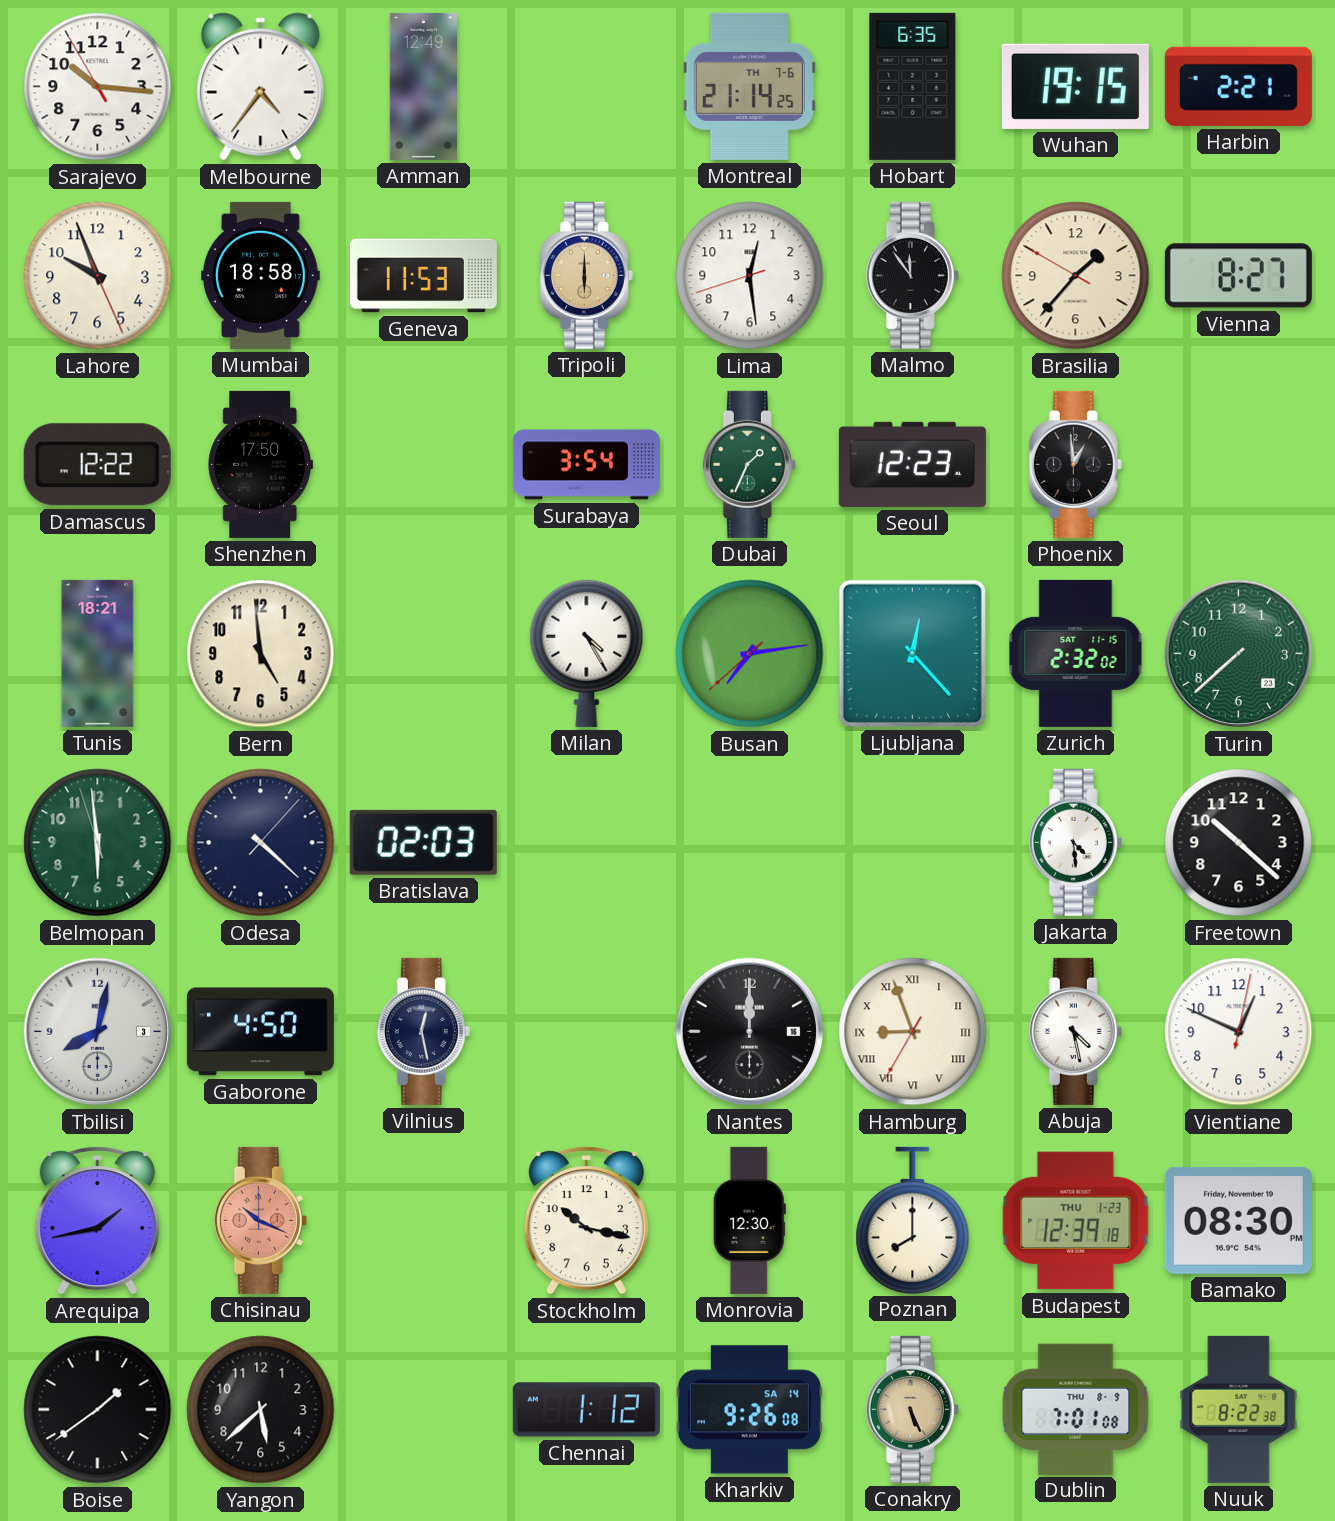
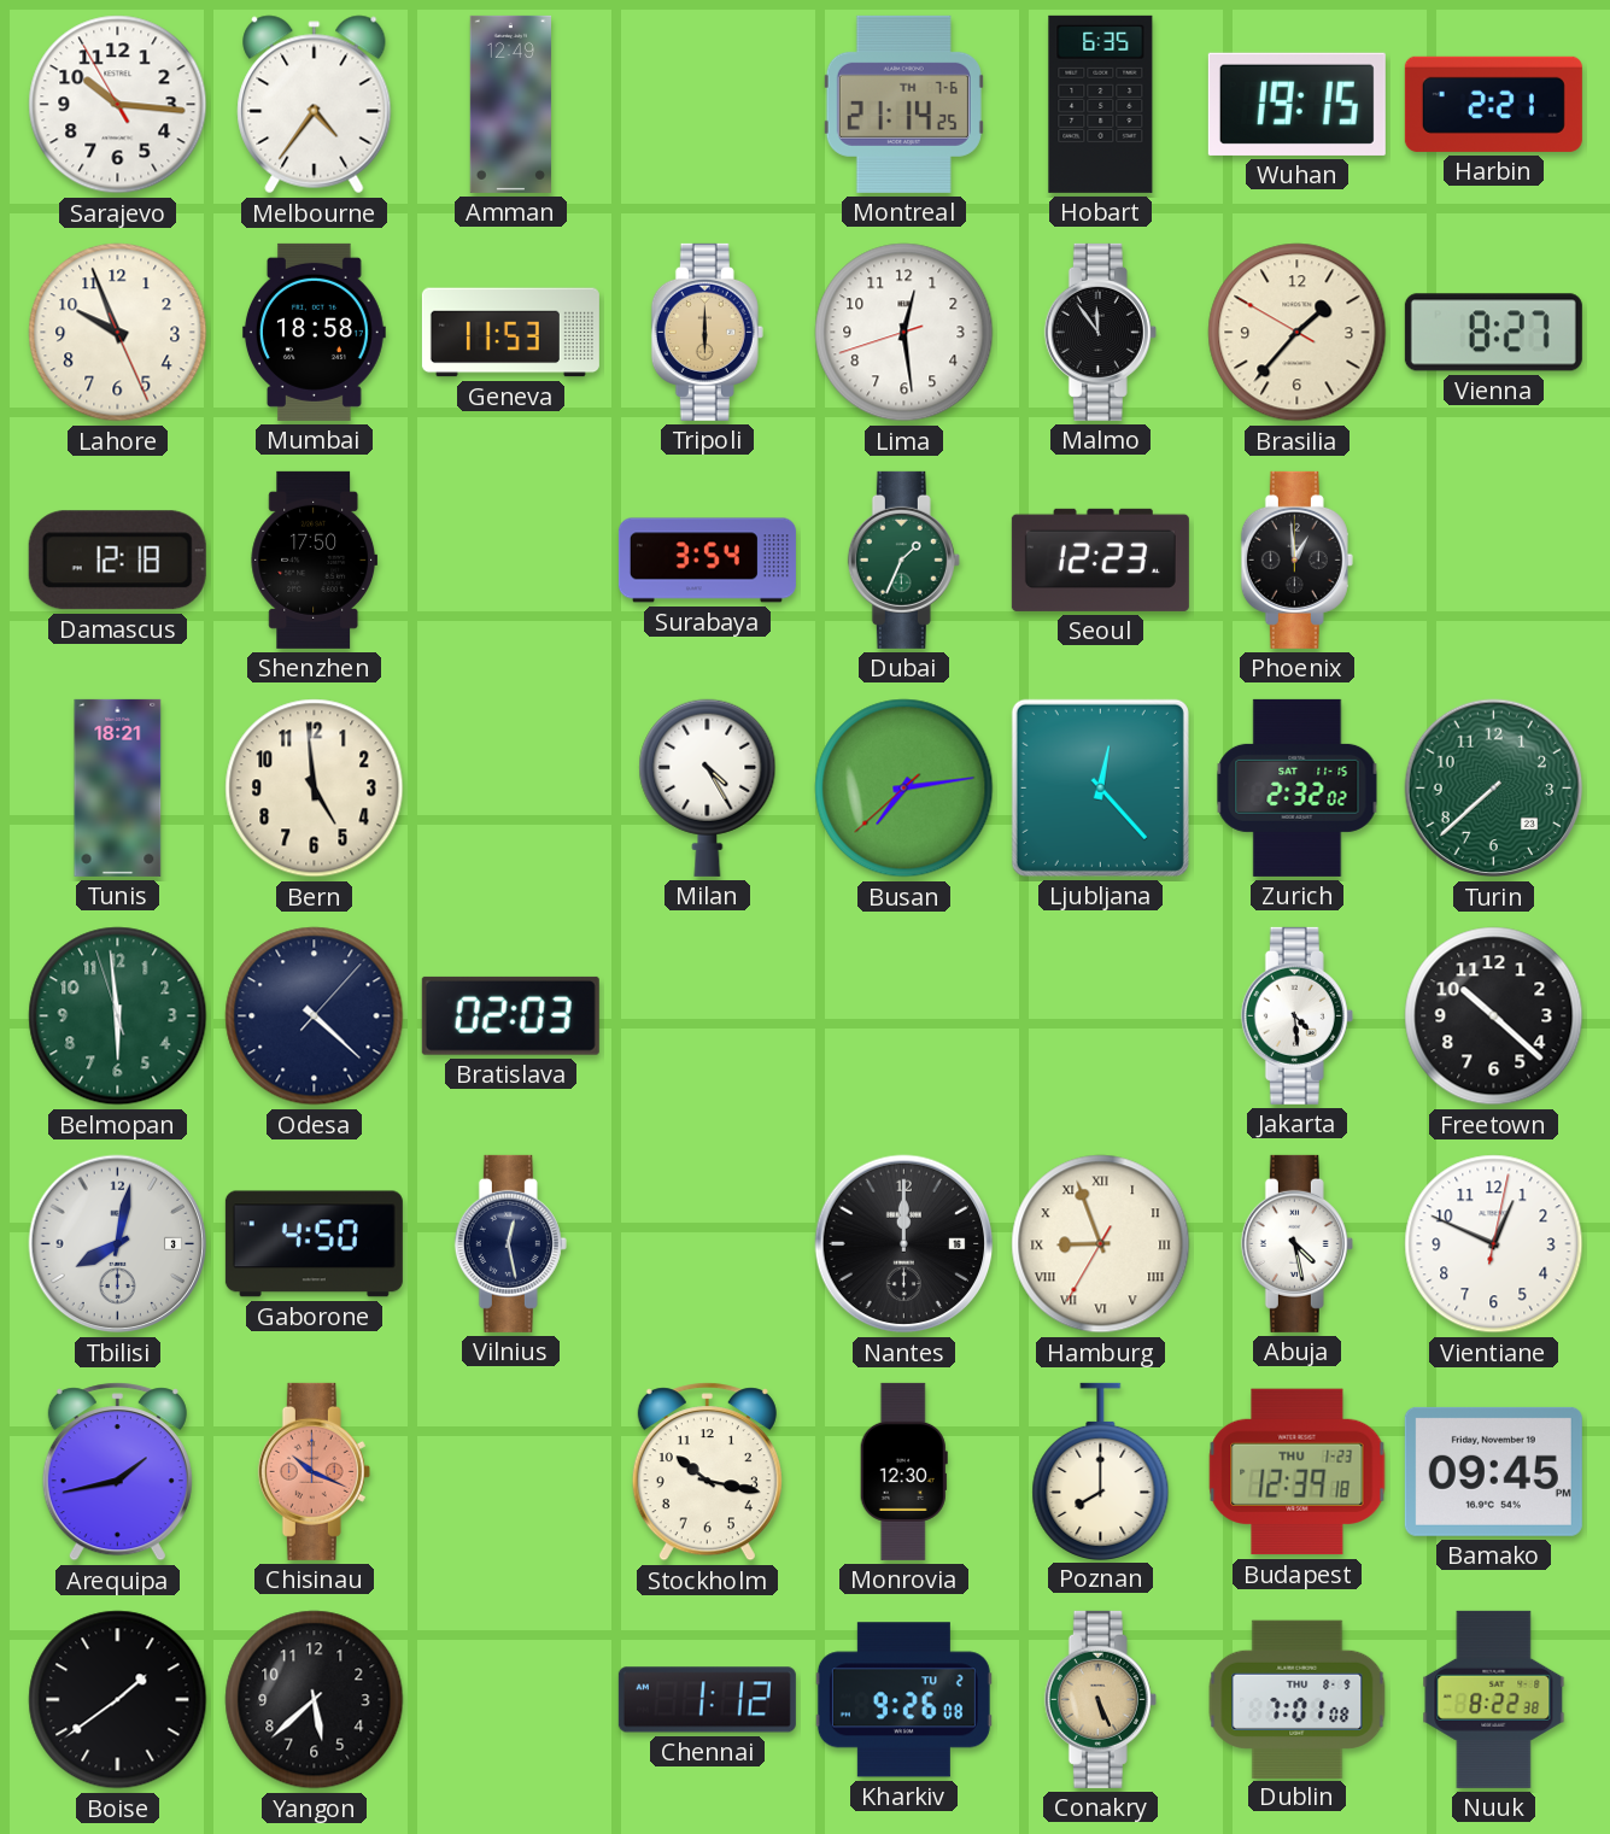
Damascus: 12:22 -> 12:18
Bamako: 08:30 -> 09:45
Kharkiv date: SA 14 -> TU 2
